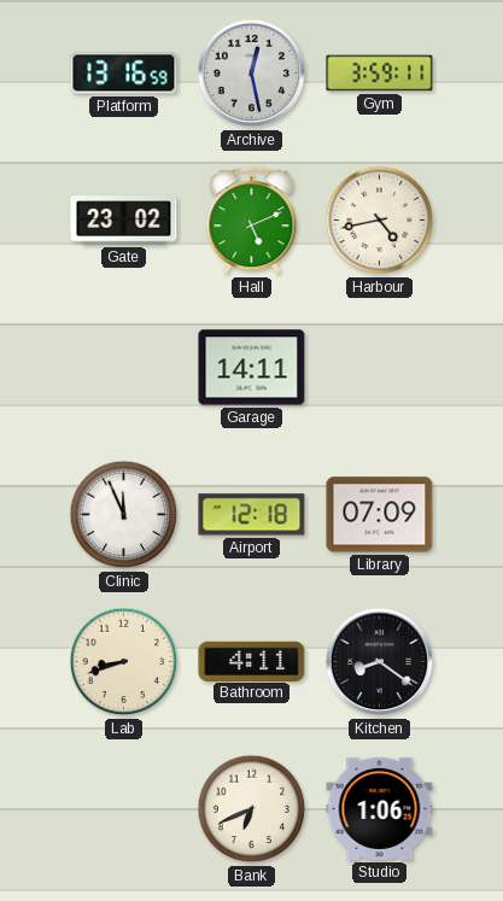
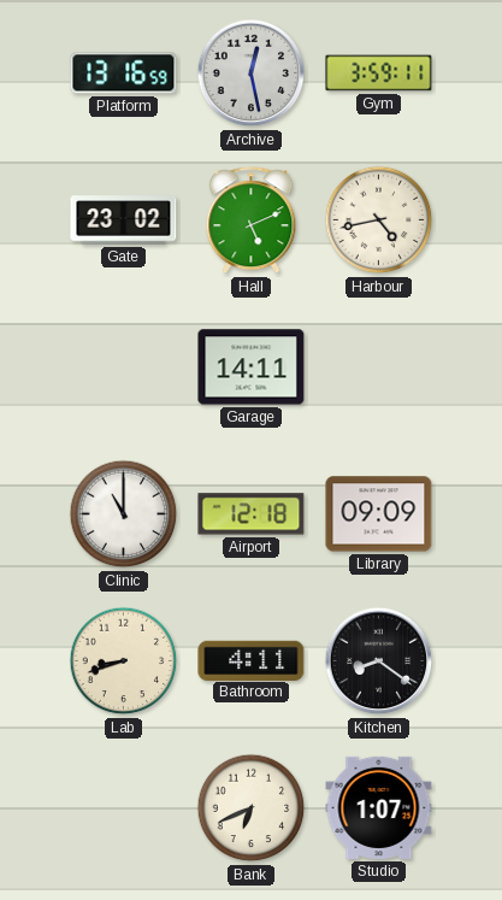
Clinic: 11:56 -> 11:00
Library: 07:09 -> 09:09
Studio: 1:06 -> 1:07
